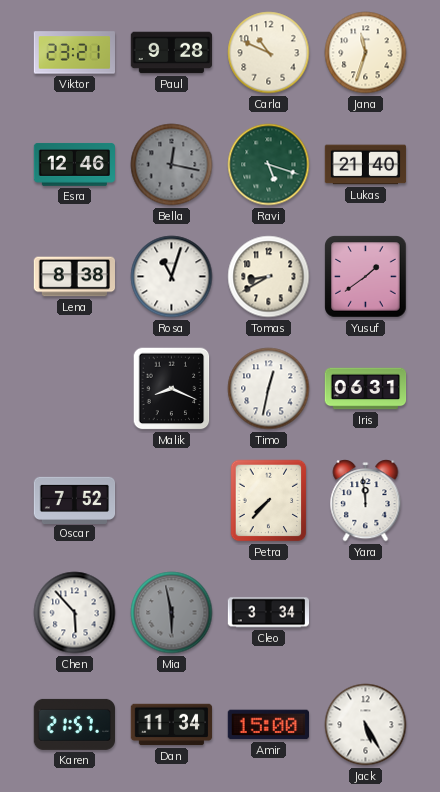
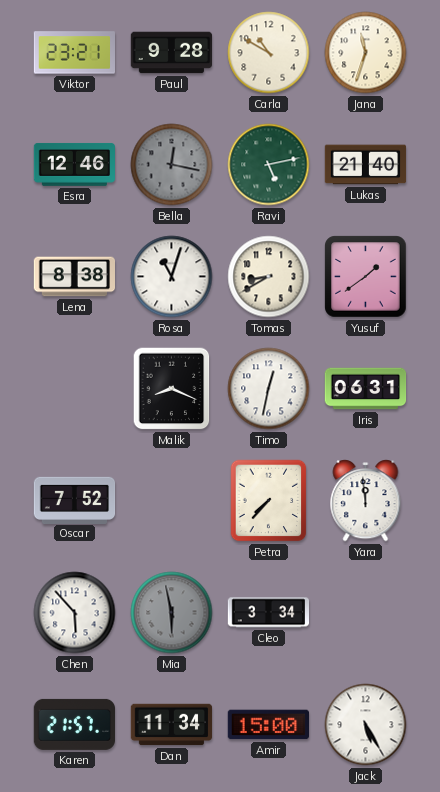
Carla: 10:49 -> 10:50
Ravi: 5:18 -> 5:13
